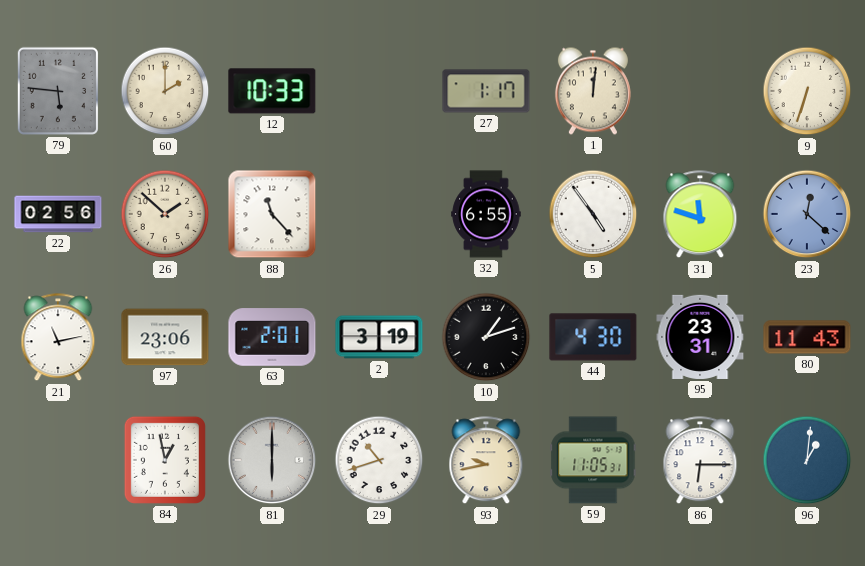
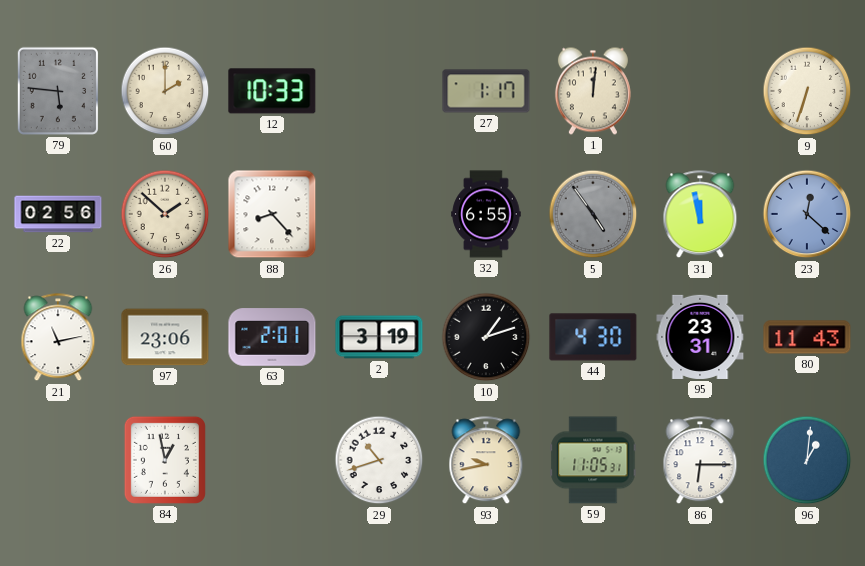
88: 11:23 -> 8:23
5 dial: white -> grey
31: 11:48 -> 11:58
81: 6:00 -> none
